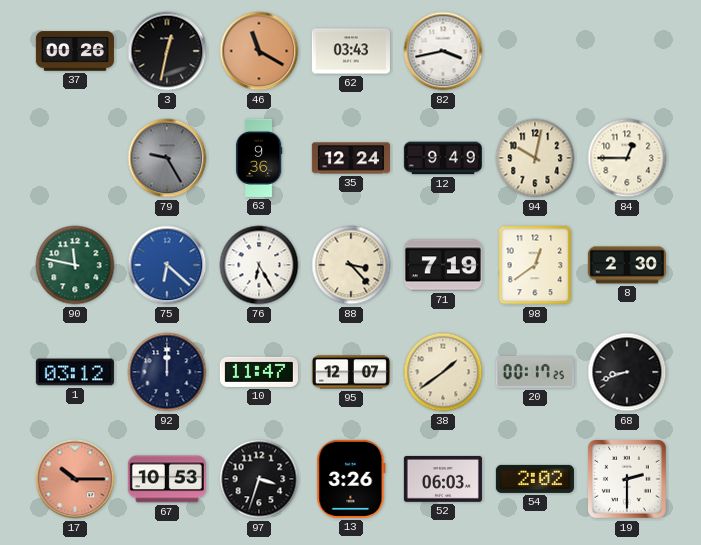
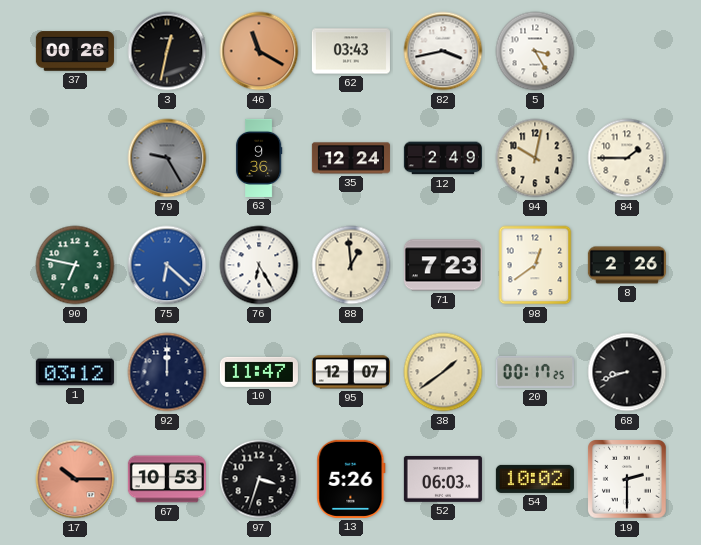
5: none -> 3:25
12: 9:49 -> 2:49
84: 12:45 -> 1:45
90: 11:47 -> 6:47
88: 3:23 -> 12:59
71: 7:19 -> 7:23
8: 2:30 -> 2:26
13: 3:26 -> 5:26
54: 2:02 -> 10:02
